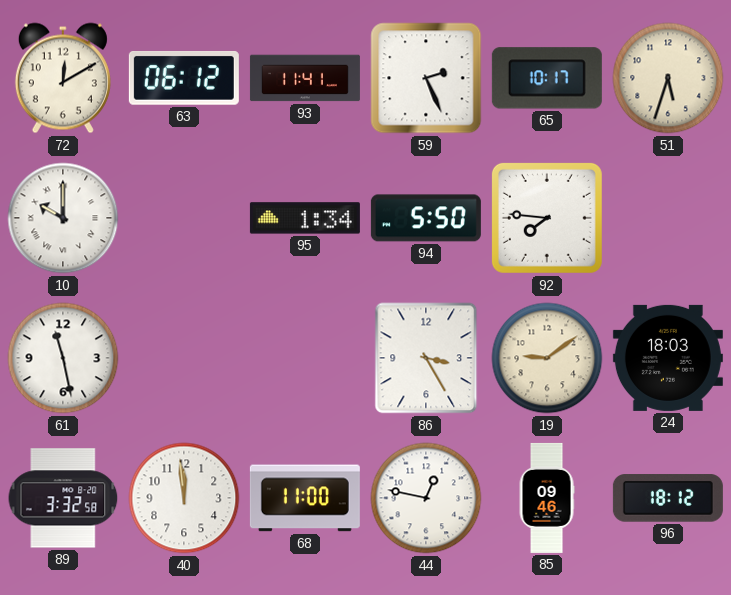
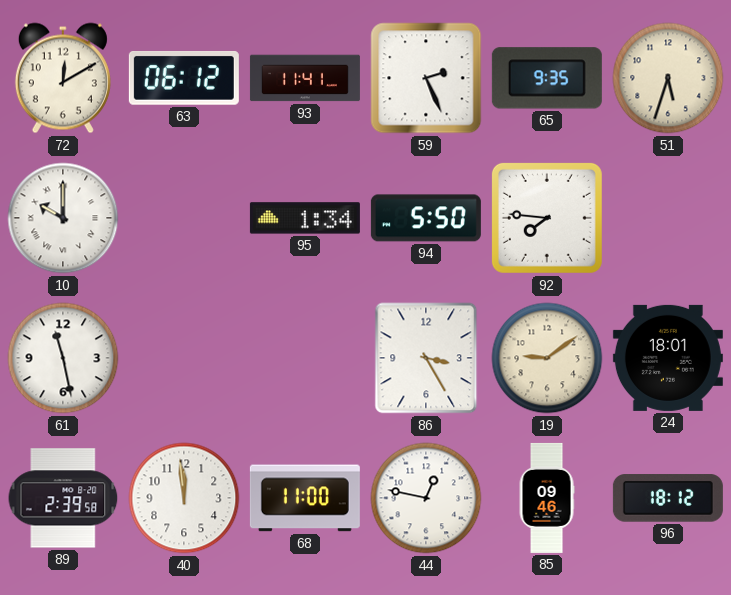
65: 10:17 -> 9:35
24: 18:03 -> 18:01
89: 3:32 -> 2:39
